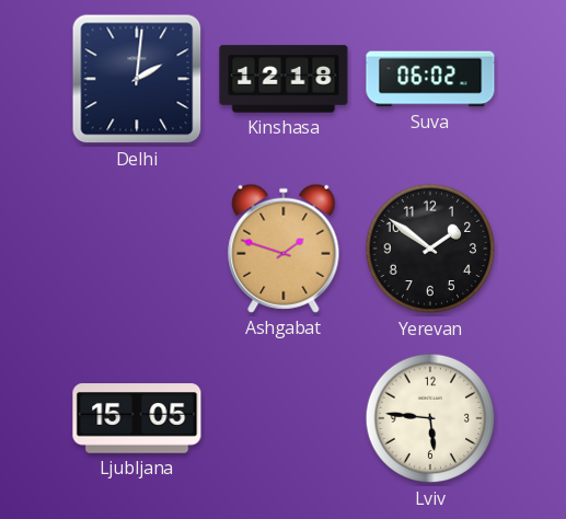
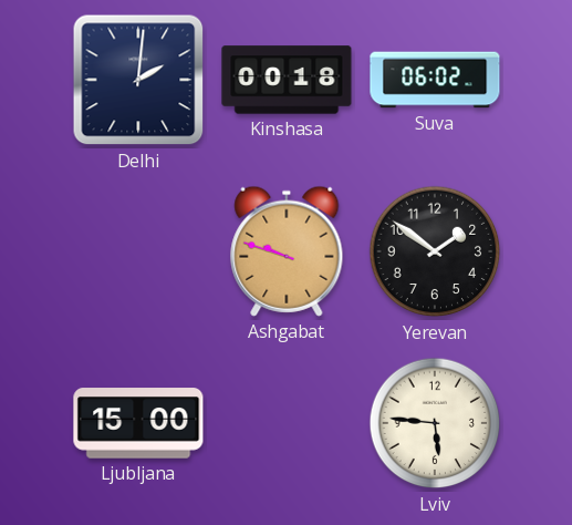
Kinshasa: 12:18 -> 00:18
Ashgabat: 1:48 -> 9:48
Ljubljana: 15:05 -> 15:00
